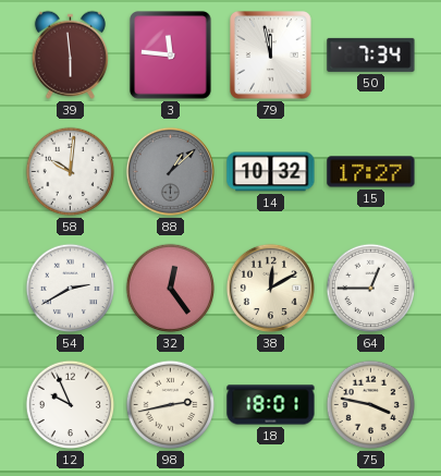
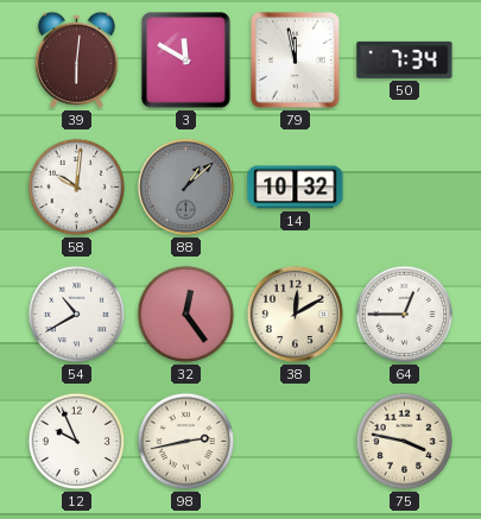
39: 5:59 -> 6:01
3: 11:46 -> 11:50
15: 17:27 -> none
54: 2:40 -> 10:40
18: 18:01 -> none
